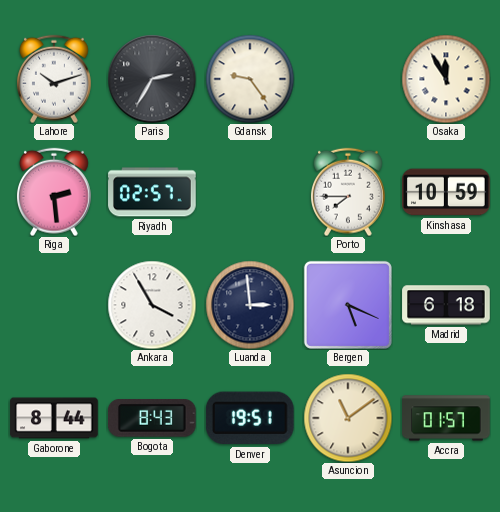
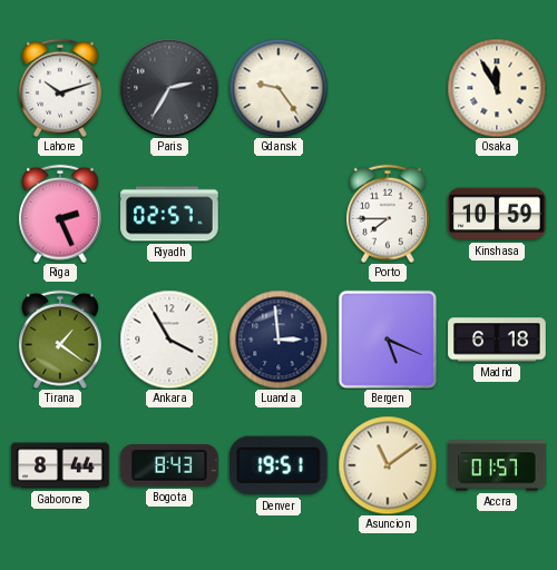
Riga: 2:29 -> 2:26
Tirana: none -> 1:21
